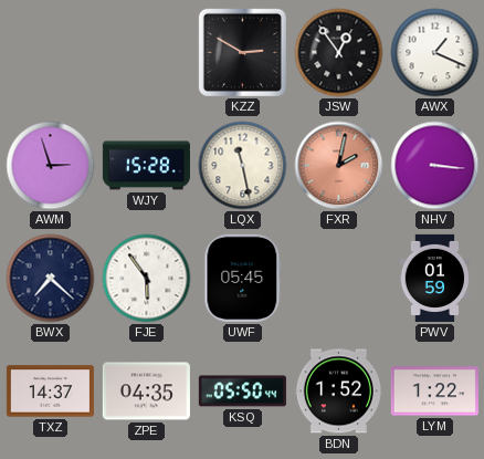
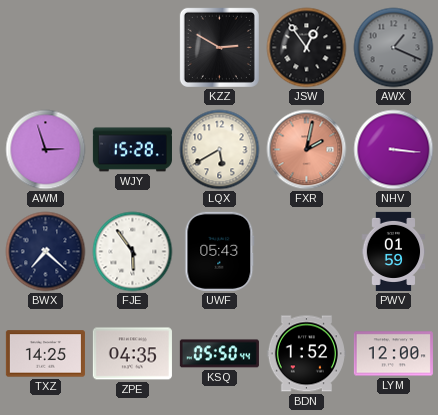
AWX dial: white -> grey
LQX: 11:28 -> 5:40
UWF: 05:45 -> 05:43
TXZ: 14:37 -> 14:25
LYM: 1:22 -> 12:00
